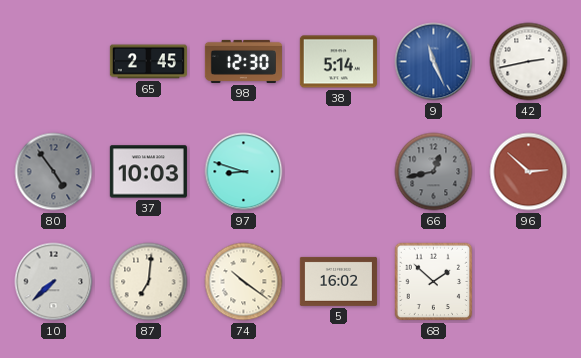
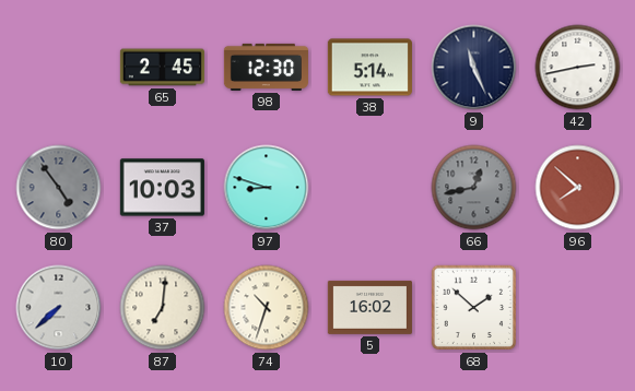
9 dial: blue -> navy
96: 2:52 -> 7:52
74: 10:21 -> 10:33
